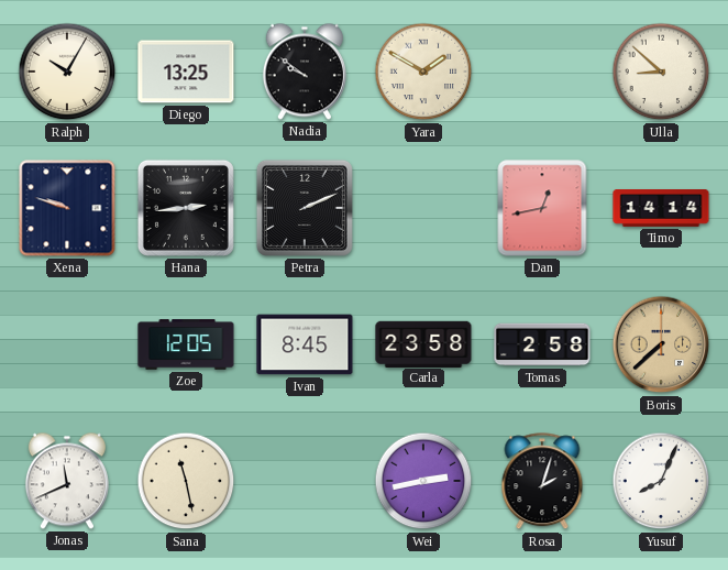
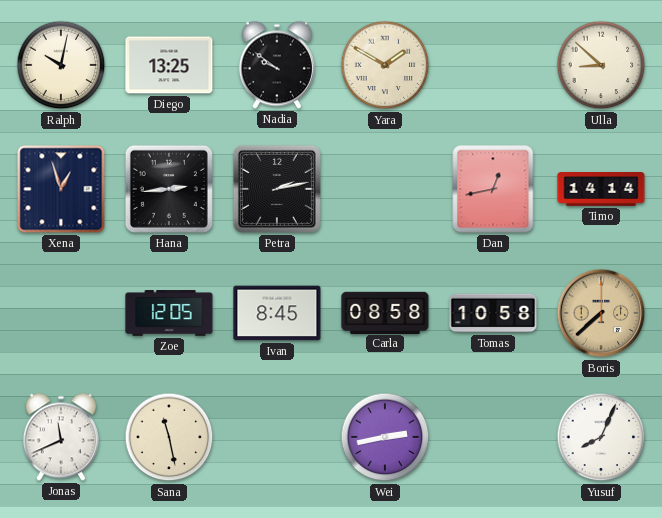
Ralph: 10:05 -> 10:02
Xena: 9:48 -> 12:57
Petra: 2:11 -> 2:13
Carla: 23:58 -> 08:58
Tomas: 2:58 -> 10:58
Rosa: 2:03 -> none
